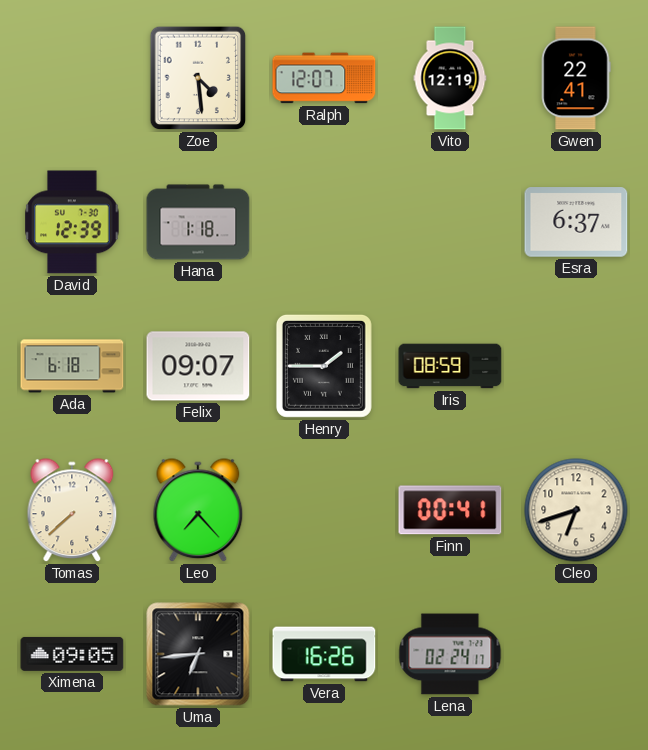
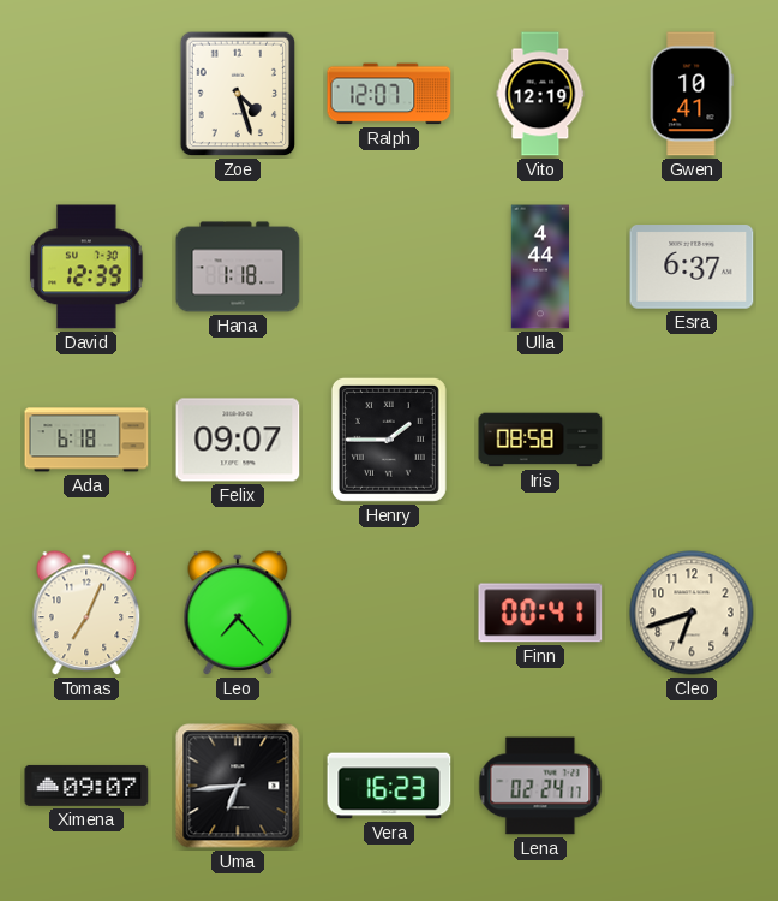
Zoe: 4:29 -> 4:27
Gwen: 22:41 -> 10:41
Ulla: none -> 4:44
Iris: 08:59 -> 08:58
Tomas: 7:38 -> 7:04
Ximena: 09:05 -> 09:07
Vera: 16:26 -> 16:23
